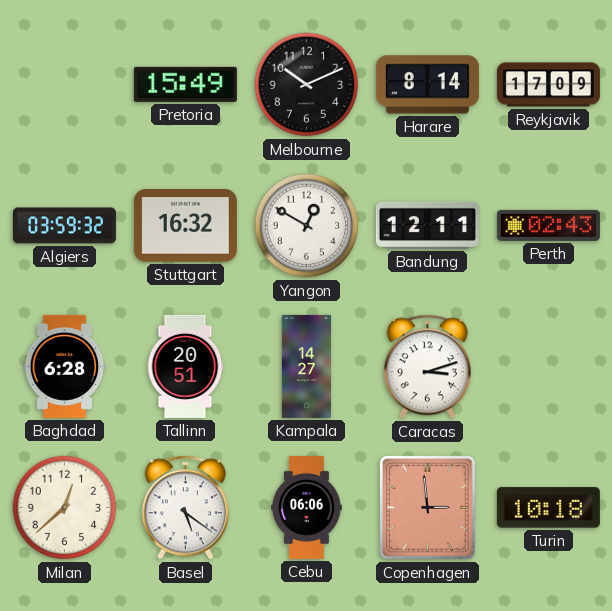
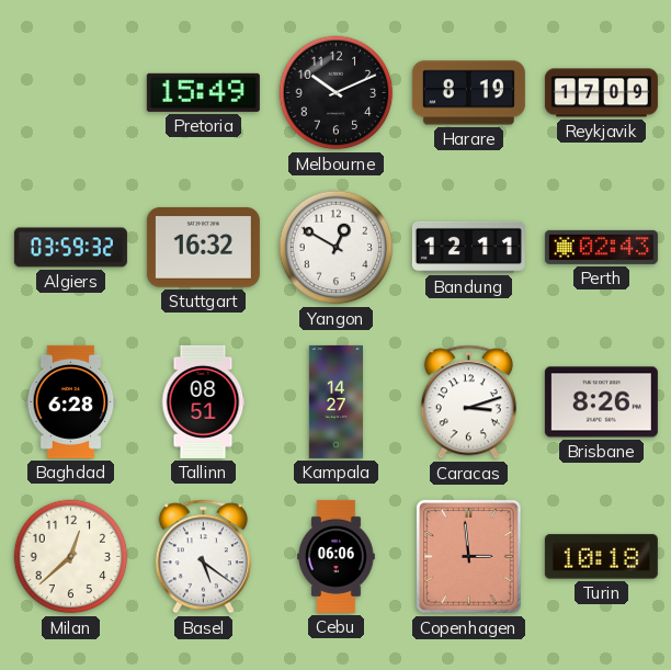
Harare: 8:14 -> 8:19
Tallinn: 20:51 -> 08:51
Brisbane: none -> 8:26
